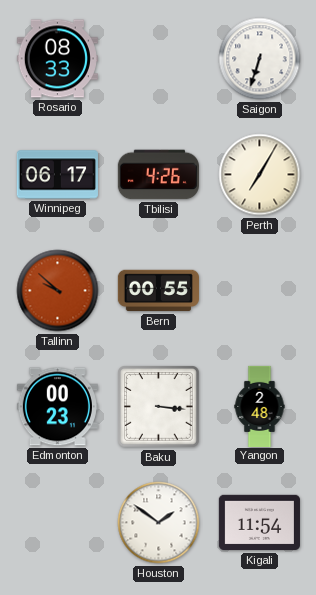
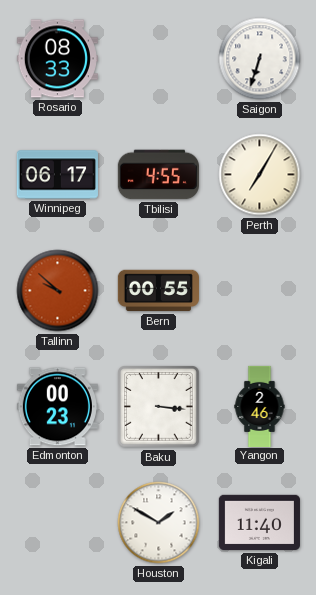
Tbilisi: 4:26 -> 4:55
Yangon: 2:48 -> 2:46
Houston: 1:51 -> 1:50
Kigali: 11:54 -> 11:40
